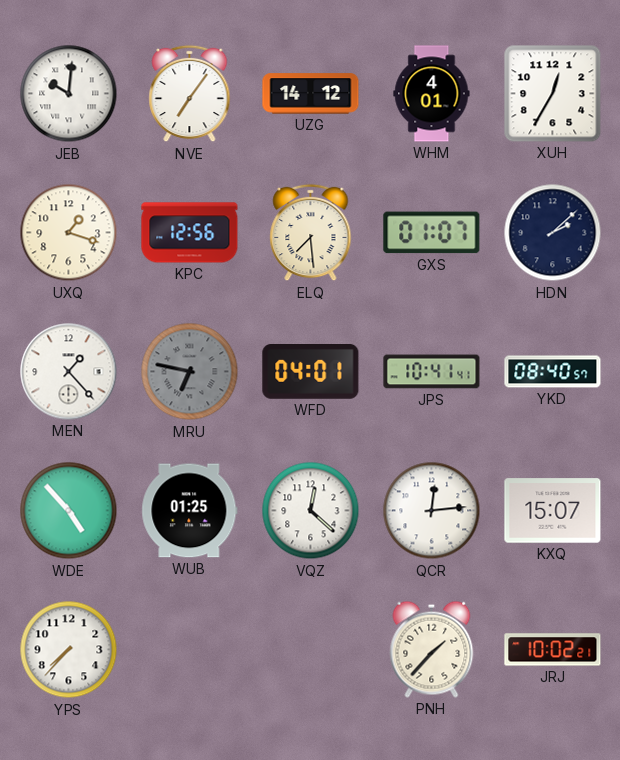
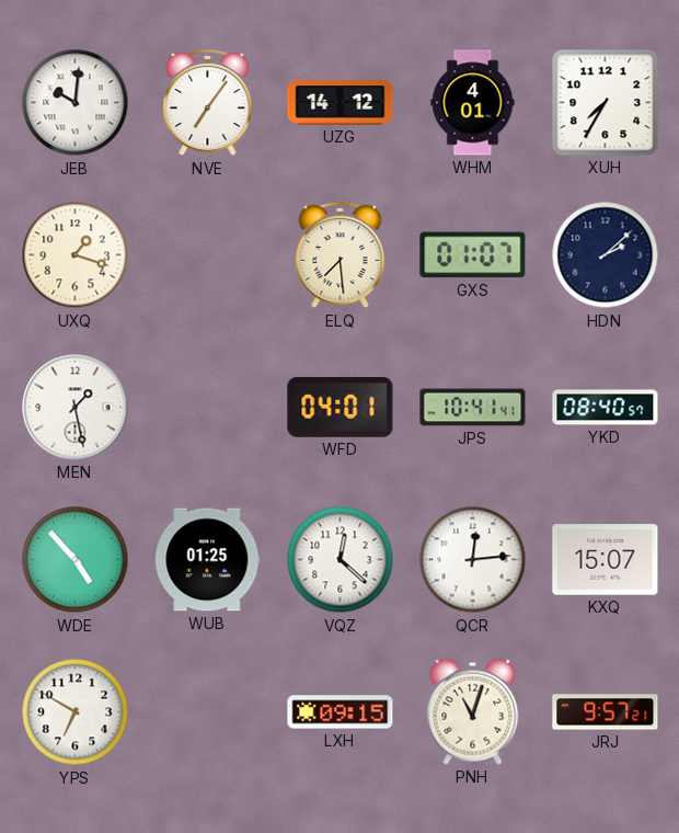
XUH: 12:35 -> 7:35
KPC: 12:56 -> none
MEN: 1:23 -> 1:28
MRU: 6:47 -> none
YPS: 7:37 -> 6:50
LXH: none -> 09:15
PNH: 1:37 -> 11:03
JRJ: 10:02 -> 9:57
